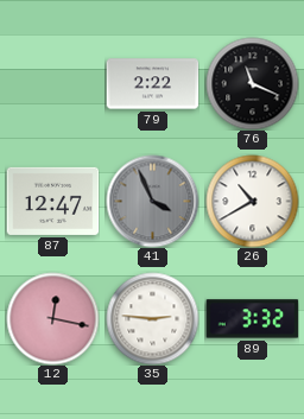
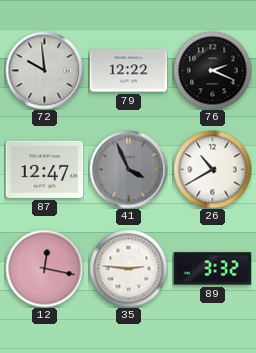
72: none -> 9:59
79: 2:22 -> 12:22
76: 11:19 -> 2:19
